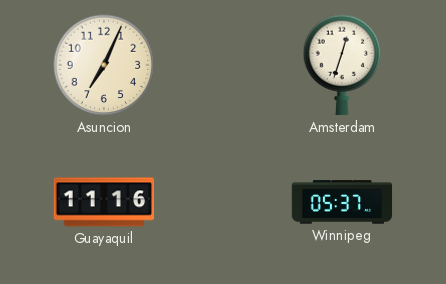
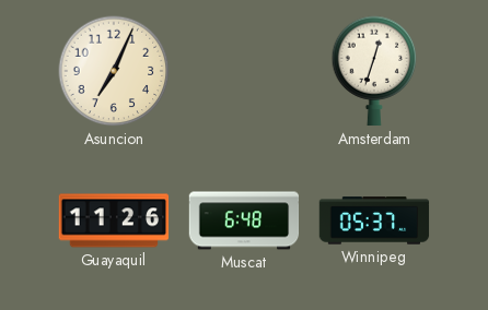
Guayaquil: 11:16 -> 11:26
Muscat: none -> 6:48
